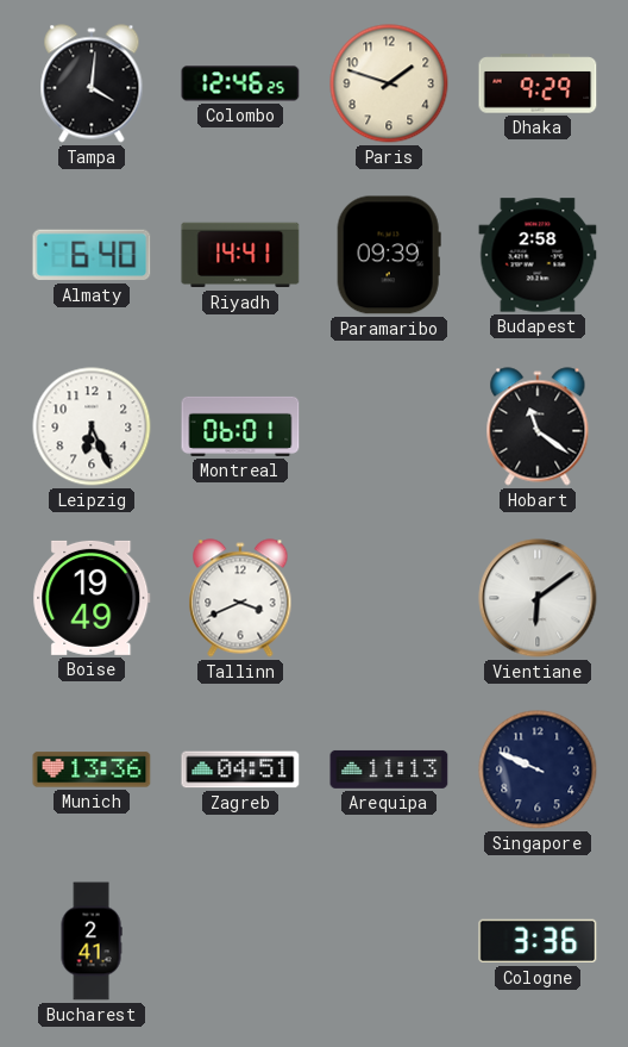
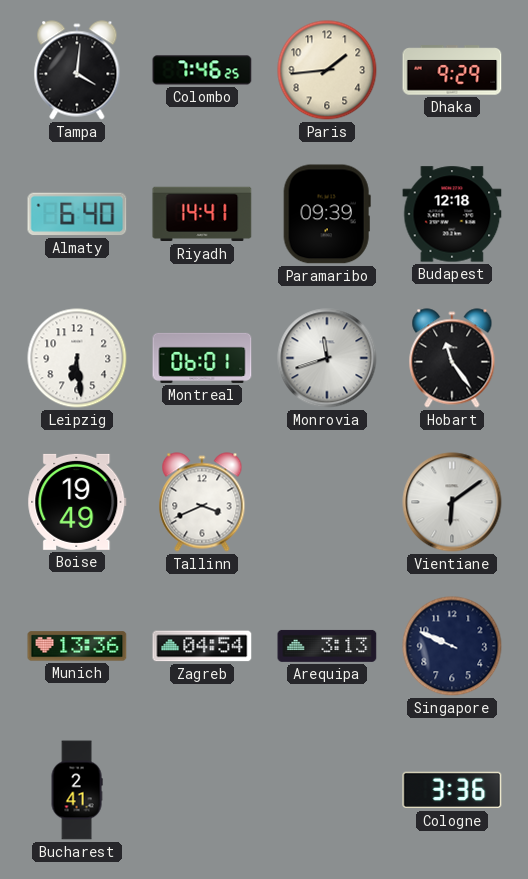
Colombo: 12:46 -> 7:46
Paris: 1:48 -> 1:44
Budapest: 2:58 -> 12:18
Leipzig: 6:26 -> 6:29
Monrovia: none -> 11:42
Hobart: 11:21 -> 11:24
Zagreb: 04:51 -> 04:54
Arequipa: 11:13 -> 3:13
